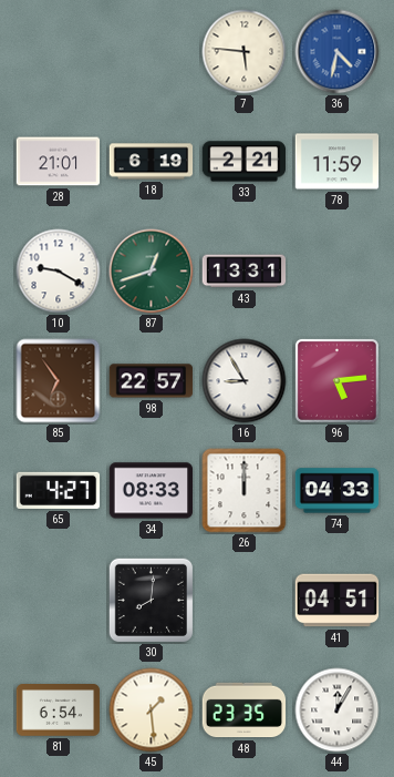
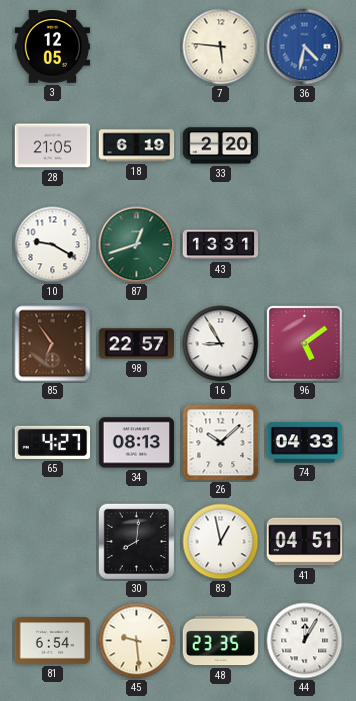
3: none -> 12:05
28: 21:01 -> 21:05
33: 2:21 -> 2:20
78: 11:59 -> none
96: 5:14 -> 5:09
34: 08:33 -> 08:13
26: 12:00 -> 10:08
83: none -> 12:58
45: 1:29 -> 9:29
